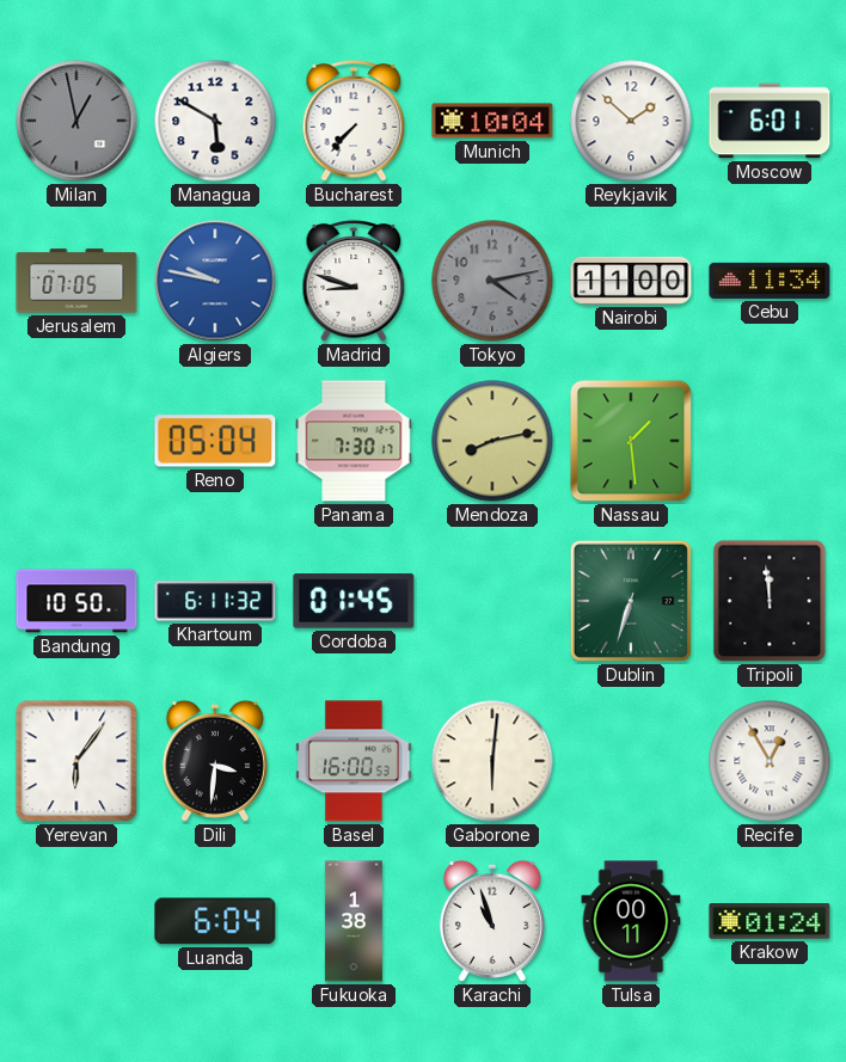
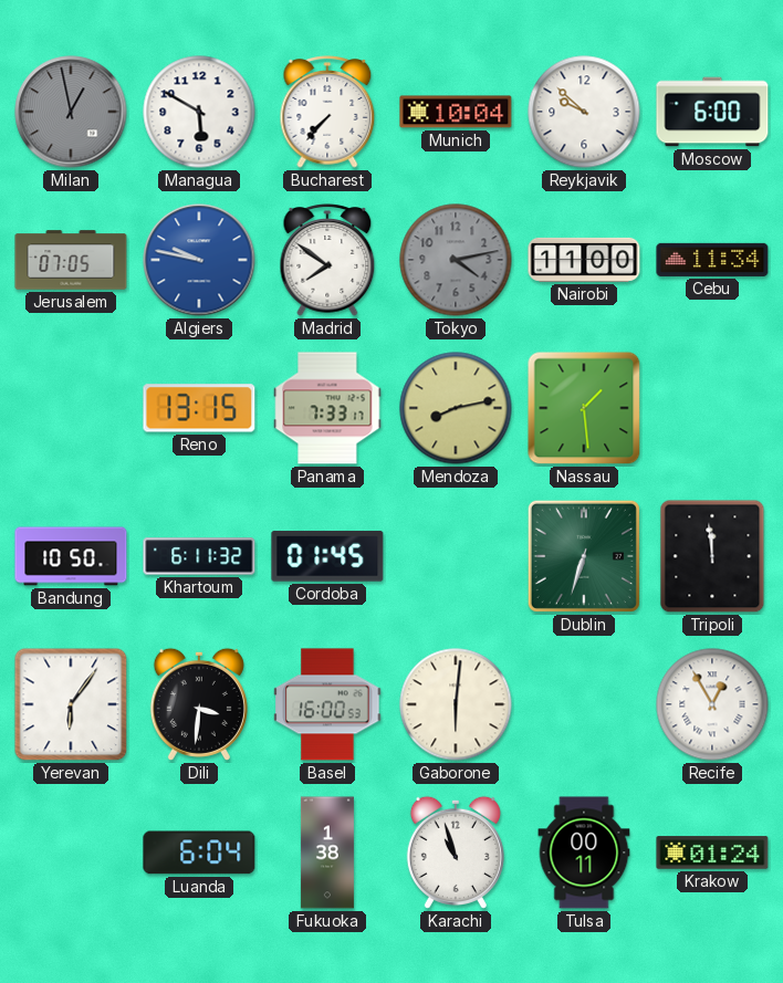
Reykjavik: 1:52 -> 9:52
Moscow: 6:01 -> 6:00
Madrid: 8:48 -> 7:51
Reno: 05:04 -> 13:15
Panama: 7:30 -> 7:33
